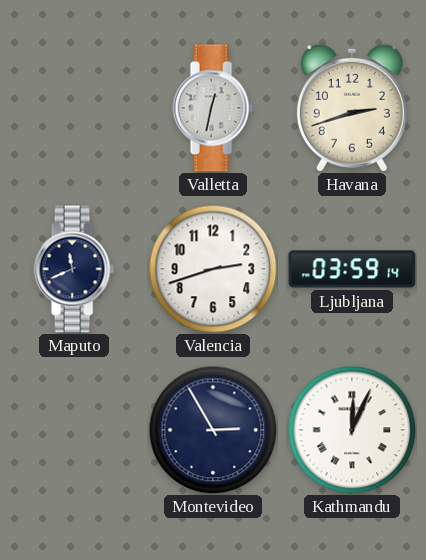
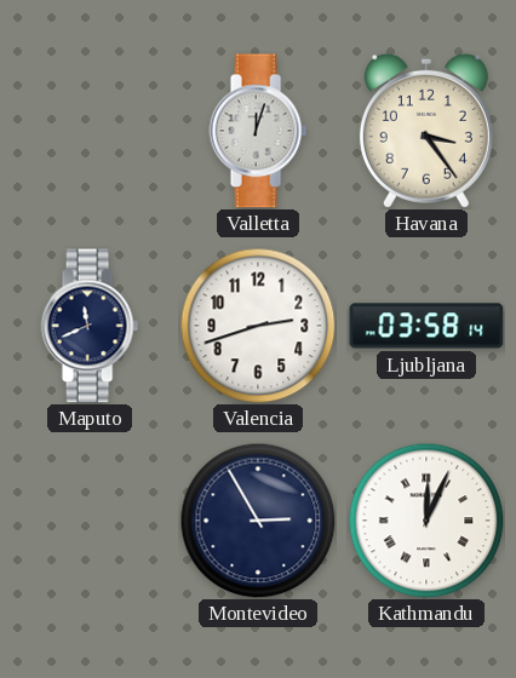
Valletta: 12:32 -> 12:03
Havana: 2:42 -> 3:24
Ljubljana: 03:59 -> 03:58
